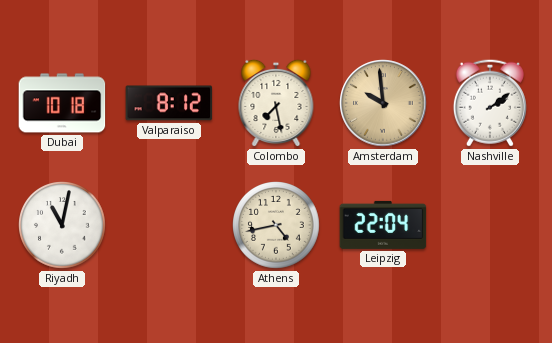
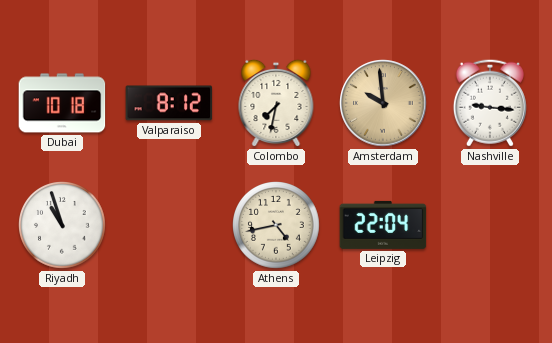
Colombo: 7:28 -> 7:32
Nashville: 2:09 -> 9:16
Riyadh: 11:02 -> 10:57
